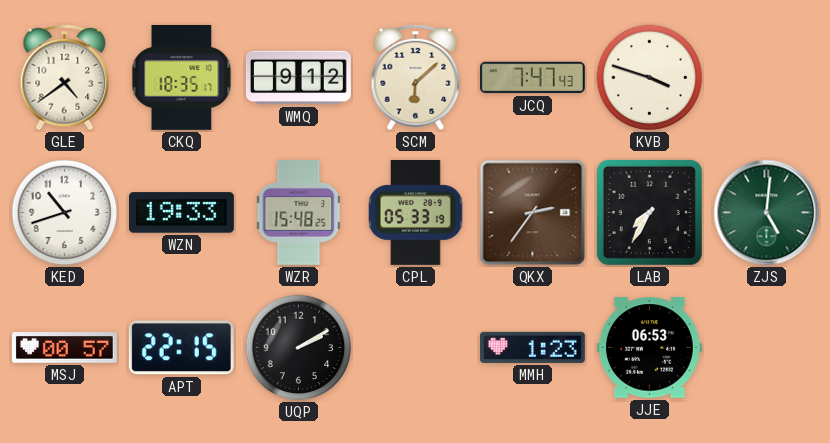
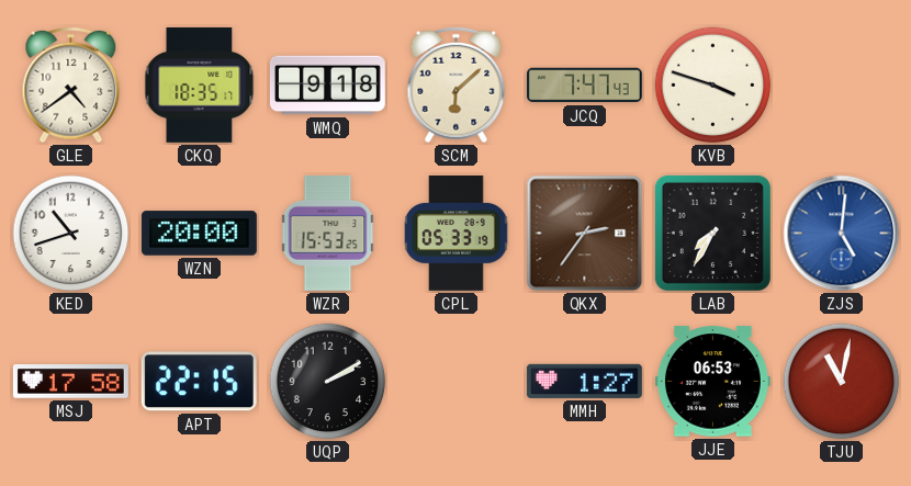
WMQ: 9:12 -> 9:18
WZN: 19:33 -> 20:00
WZR: 15:48 -> 15:53
ZJS dial: green -> blue
MSJ: 00:57 -> 17:58
MMH: 1:23 -> 1:27
TJU: none -> 11:02
